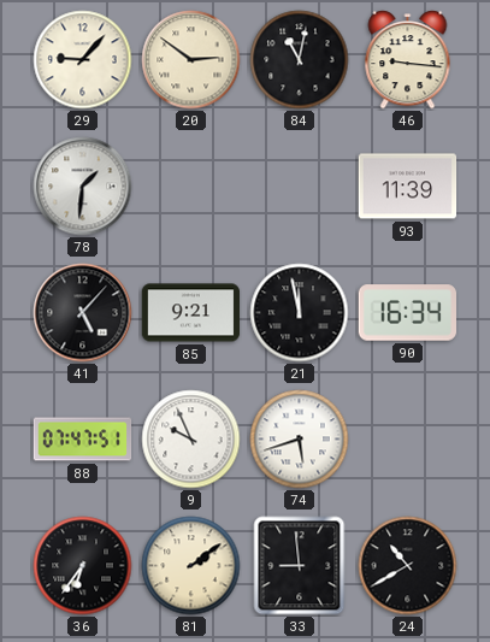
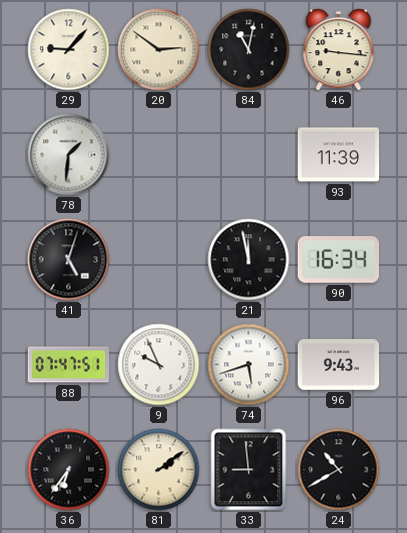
41: 5:07 -> 5:03
85: 9:21 -> none
96: none -> 9:43
